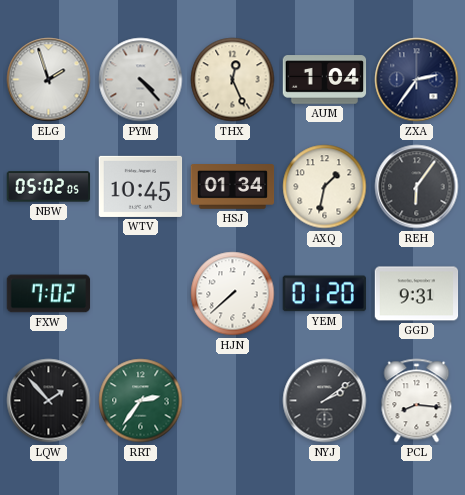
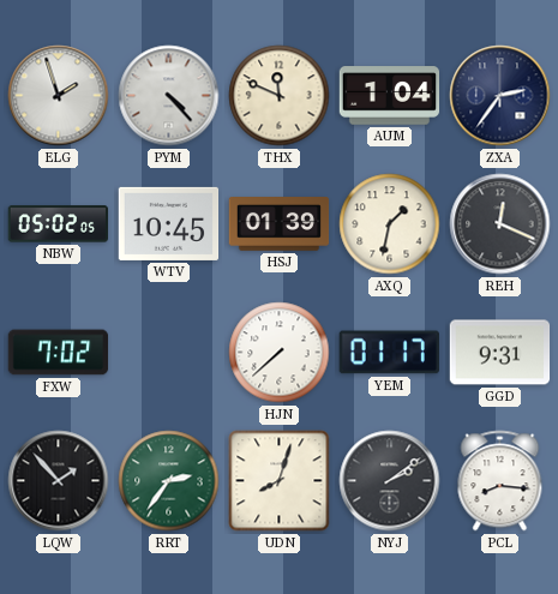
THX: 12:26 -> 11:49
HSJ: 01:34 -> 01:39
REH: 6:06 -> 12:19
YEM: 01:20 -> 01:17
UDN: none -> 8:03
